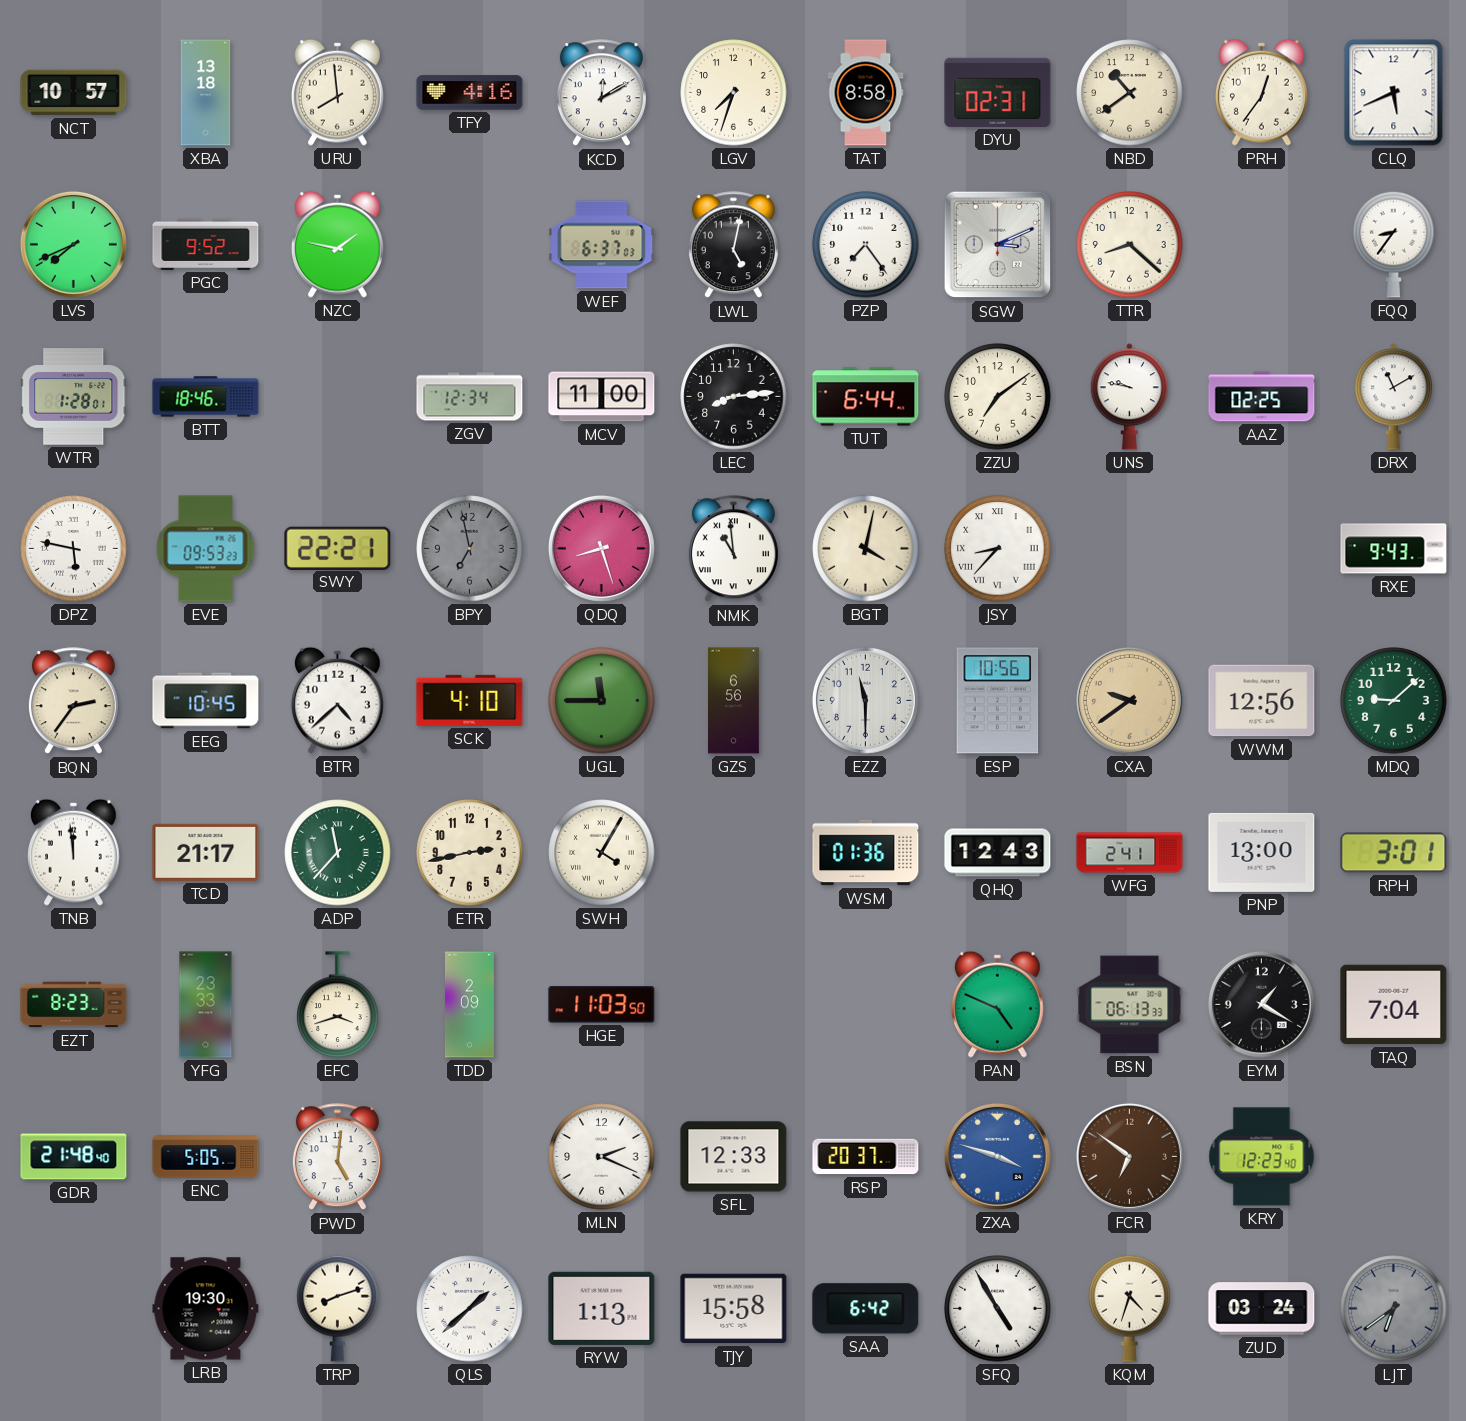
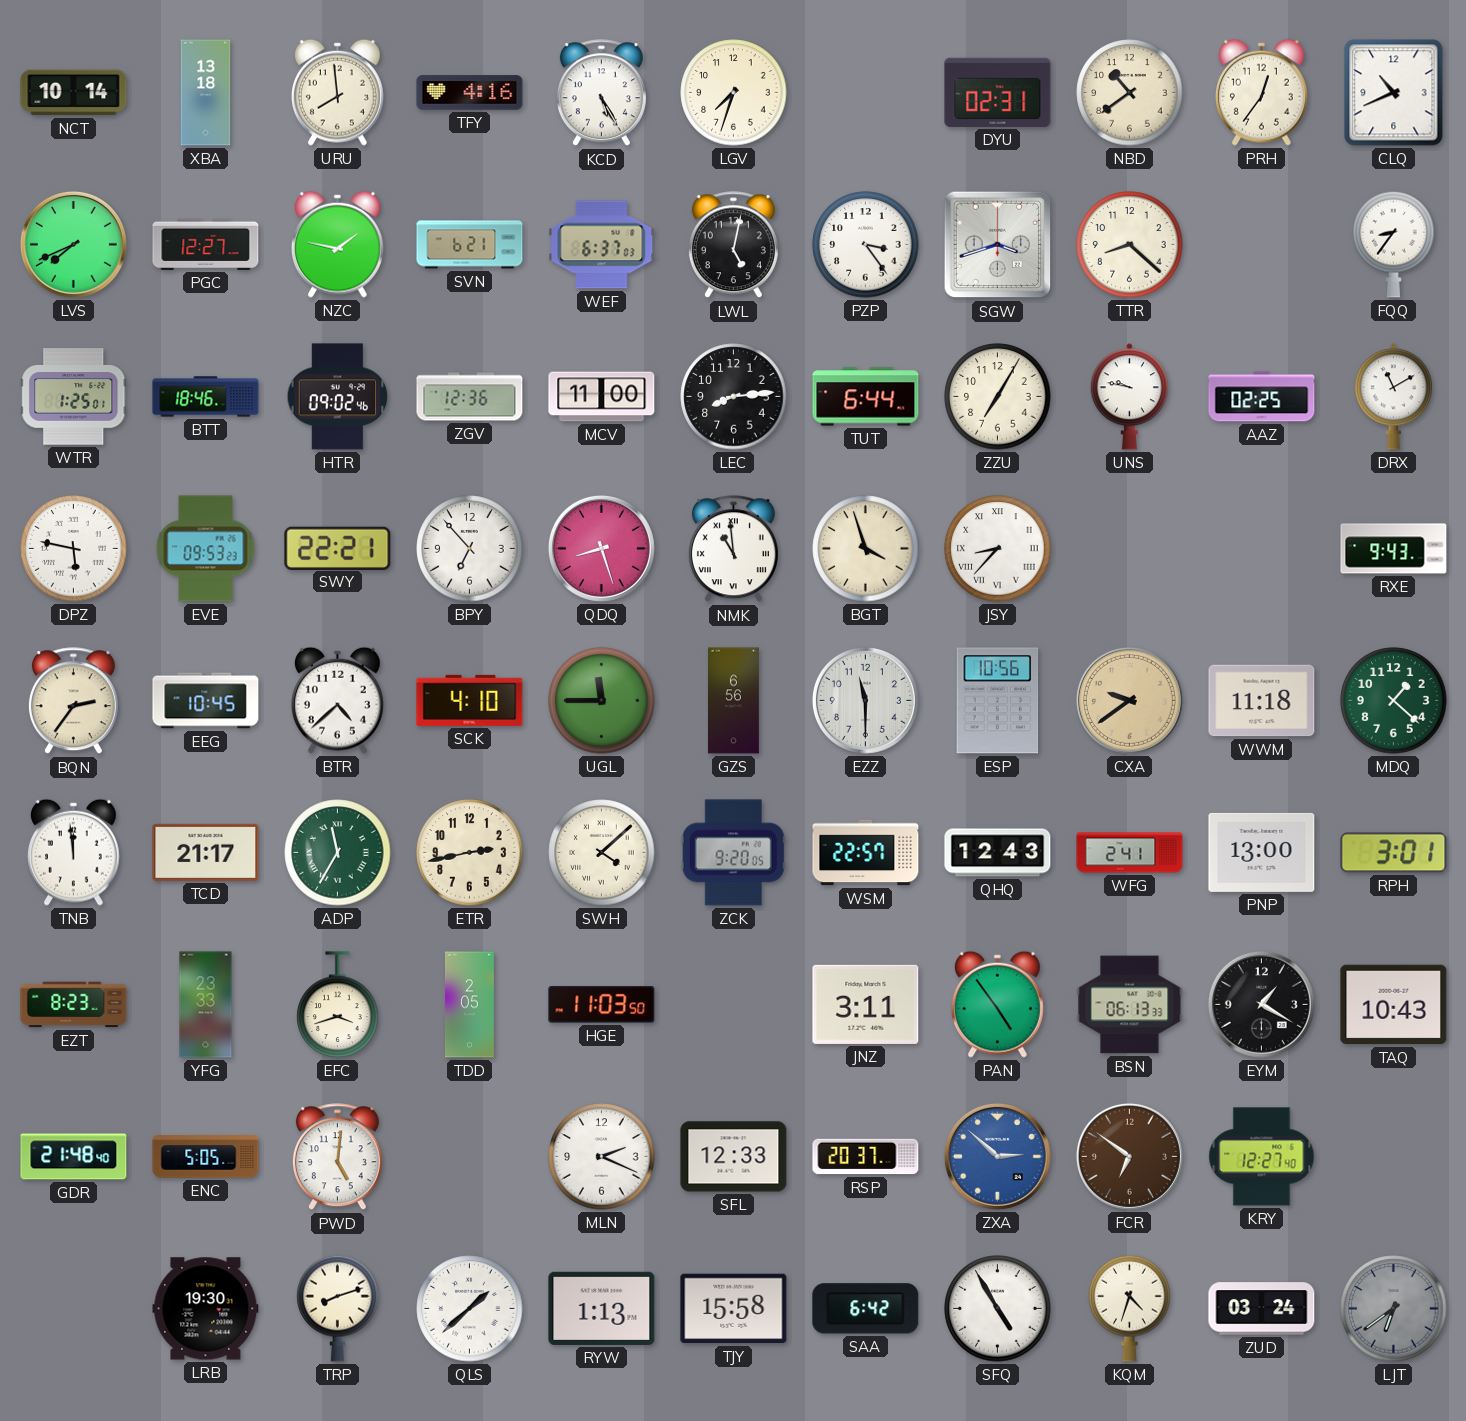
NCT: 10:57 -> 10:14
KCD: 12:10 -> 5:25
TAT: 8:58 -> none
CLQ: 5:41 -> 10:41
PGC: 9:52 -> 12:27
SVN: none -> 6:21
PZP: 7:24 -> 3:24
SGW: 3:11 -> 3:42
WTR: 1:28 -> 1:25
HTR: none -> 09:02
ZGV: 12:34 -> 12:36
ZZU: 7:09 -> 7:05
BPY: 6:58 -> 6:53
BPY dial: grey -> white
BGT: 4:02 -> 3:57
WWM: 12:56 -> 11:18
MDQ: 9:08 -> 1:22
ADP: 11:37 -> 11:35
SWH: 4:05 -> 4:08
ZCK: none -> 9:20
WSM: 01:36 -> 22:57
TDD: 2:09 -> 2:05
JNZ: none -> 3:11
PAN: 4:49 -> 4:54
TAQ: 7:04 -> 10:43
ZXA: 3:48 -> 2:52
KRY: 12:23 -> 12:27
